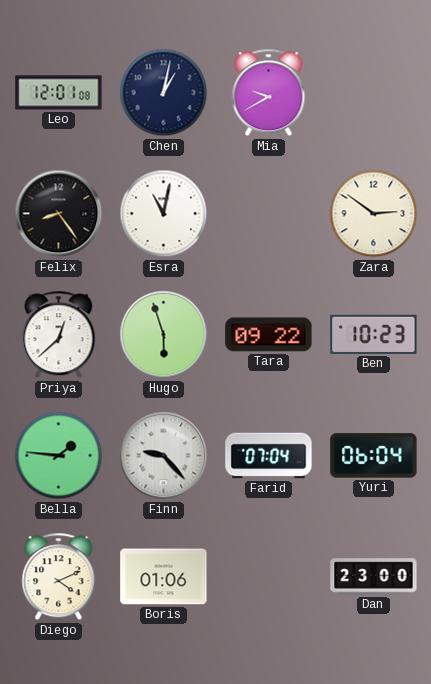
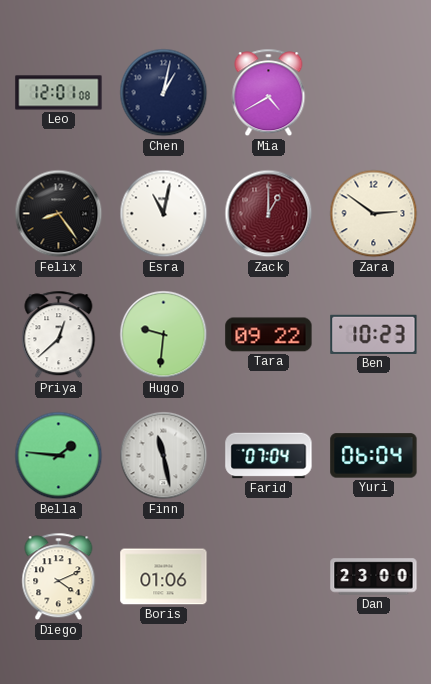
Mia: 9:40 -> 4:40
Zack: none -> 1:00
Hugo: 5:57 -> 9:31
Finn: 9:23 -> 11:28
